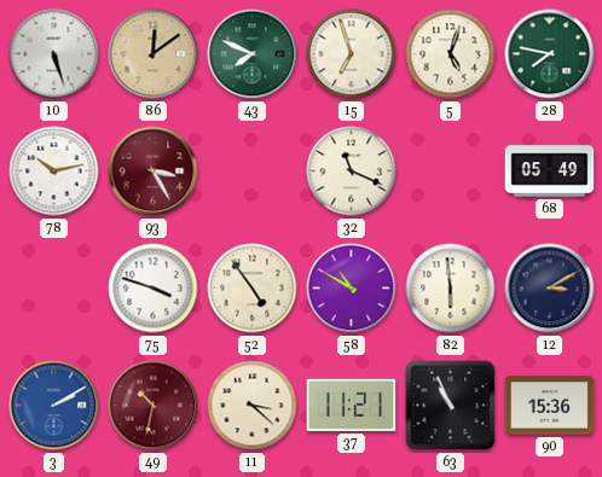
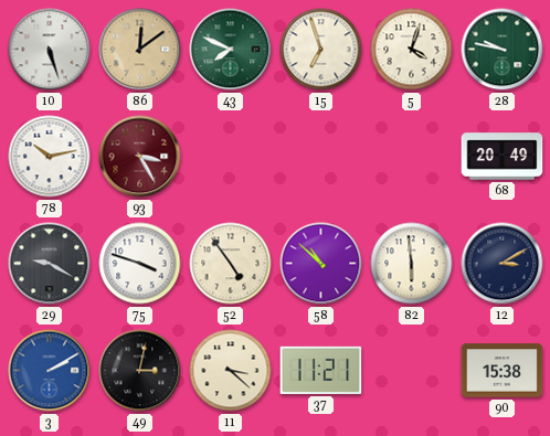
5: 5:03 -> 4:03
28: 7:47 -> 9:47
32: 11:19 -> none
68: 05:49 -> 20:49
29: none -> 9:20
58: 10:50 -> 10:52
49: 10:32 -> 3:02
49 dial: burgundy -> black
63: 10:56 -> none
90: 15:36 -> 15:38
